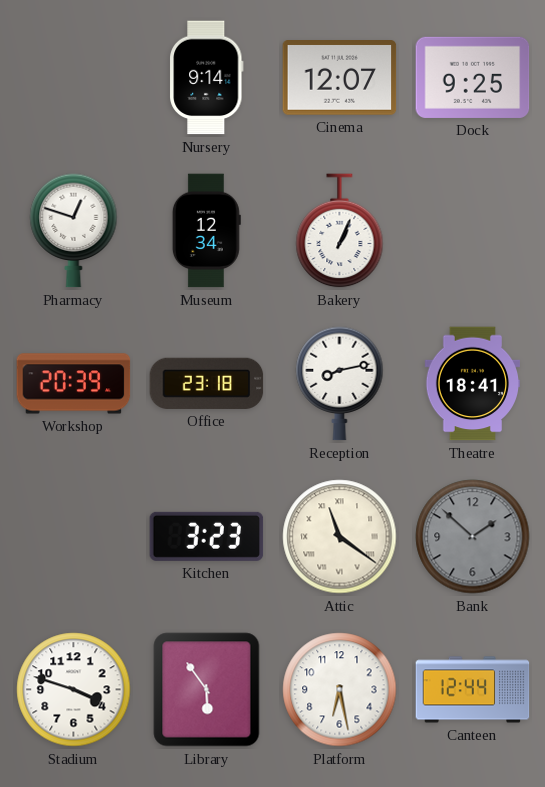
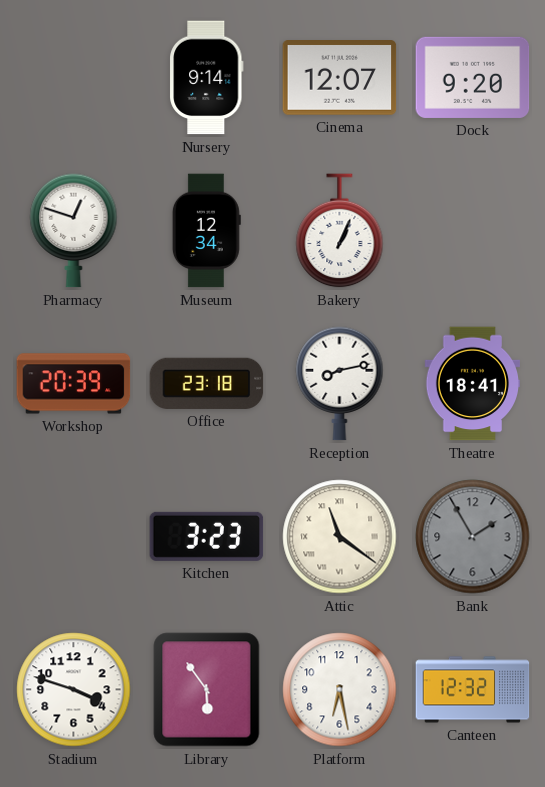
Dock: 9:25 -> 9:20
Bank: 1:52 -> 1:55
Canteen: 12:44 -> 12:32
